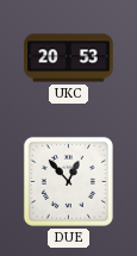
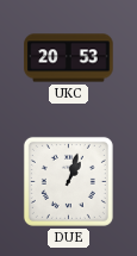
DUE: 12:53 -> 1:03
